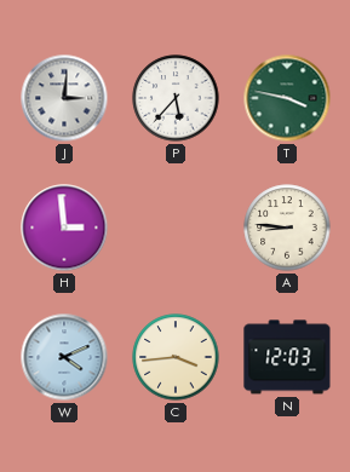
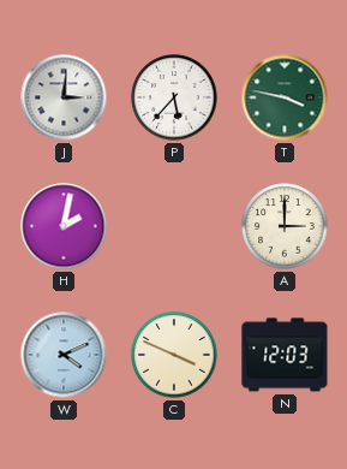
H: 2:59 -> 2:02
A: 8:46 -> 3:00
C: 3:44 -> 3:49
